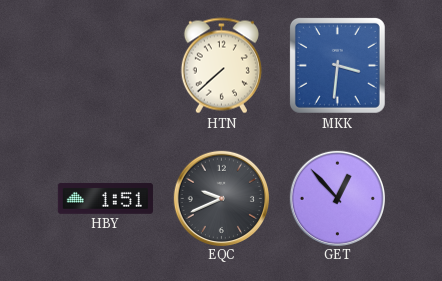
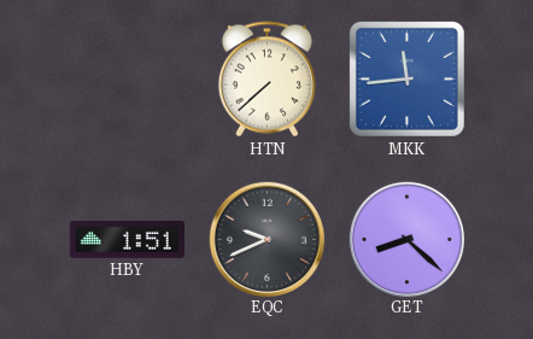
MKK: 3:31 -> 11:44
GET: 12:53 -> 8:22
